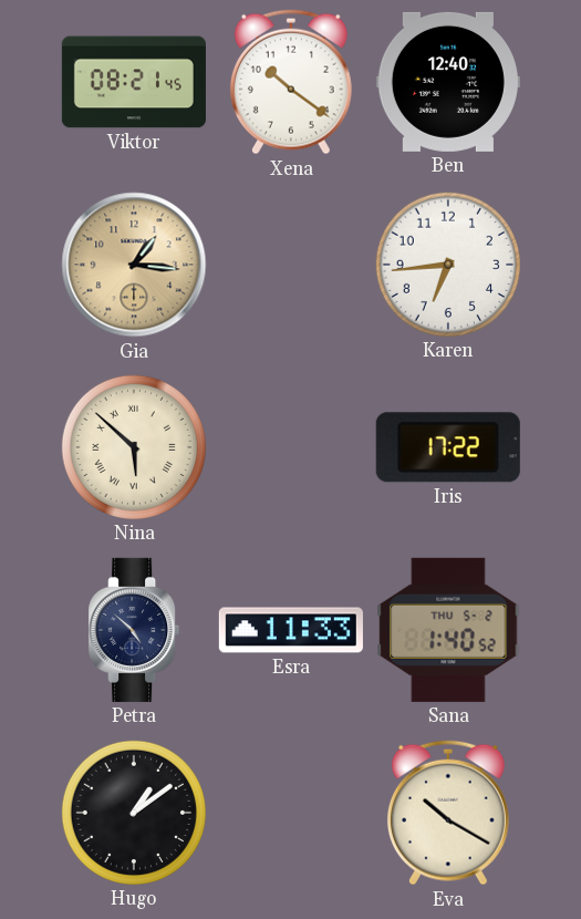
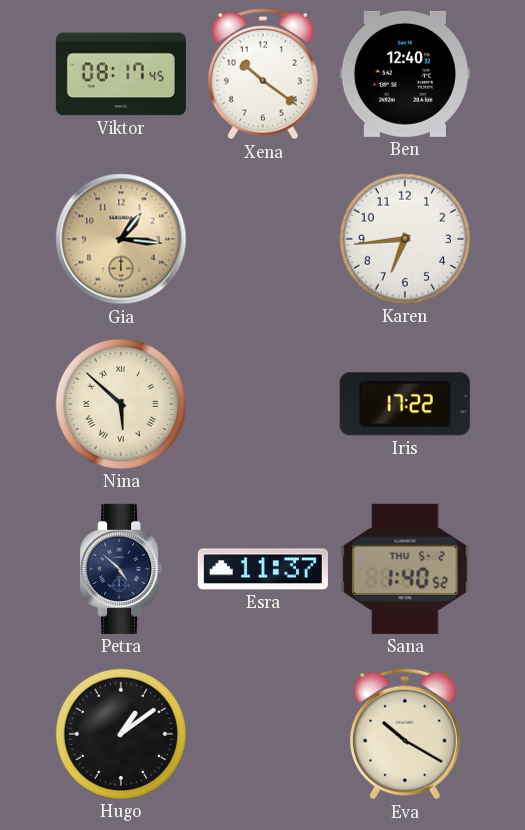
Viktor: 08:21 -> 08:17
Esra: 11:33 -> 11:37
